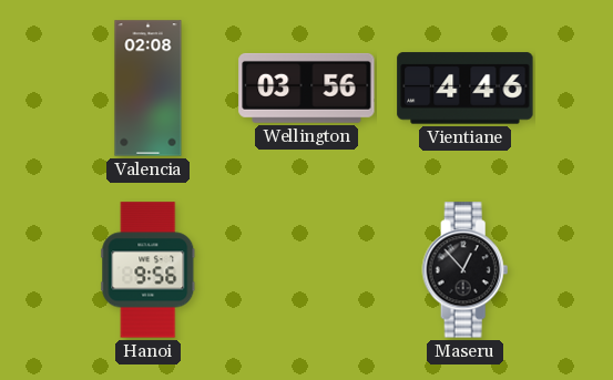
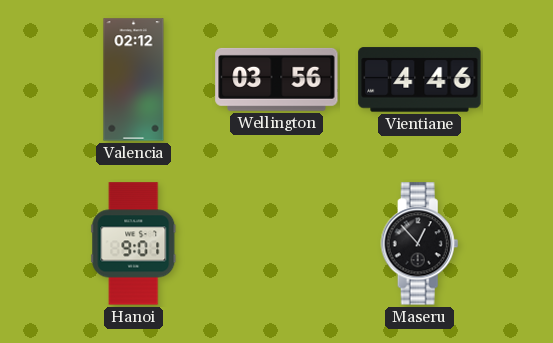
Valencia: 02:08 -> 02:12
Hanoi: 9:56 -> 9:01
